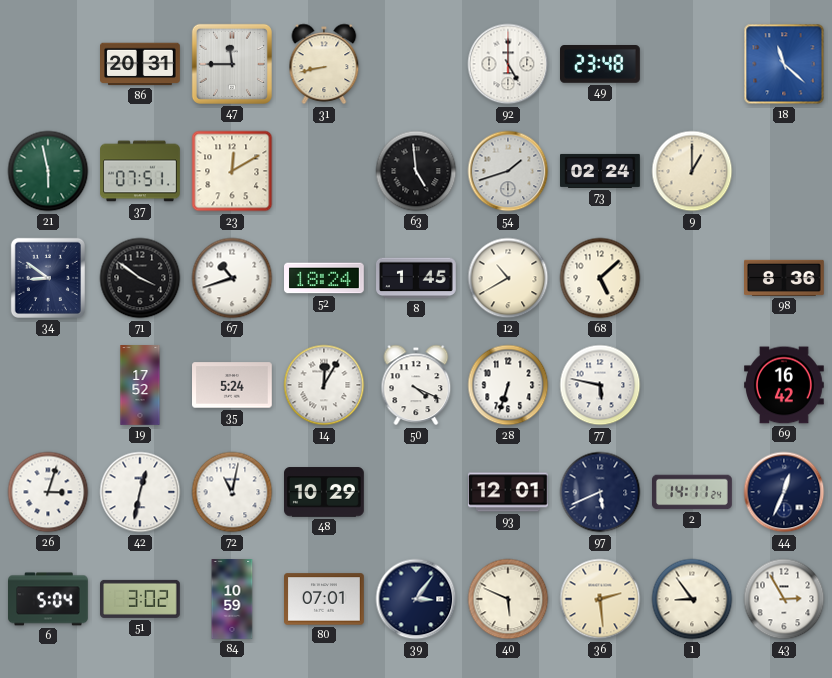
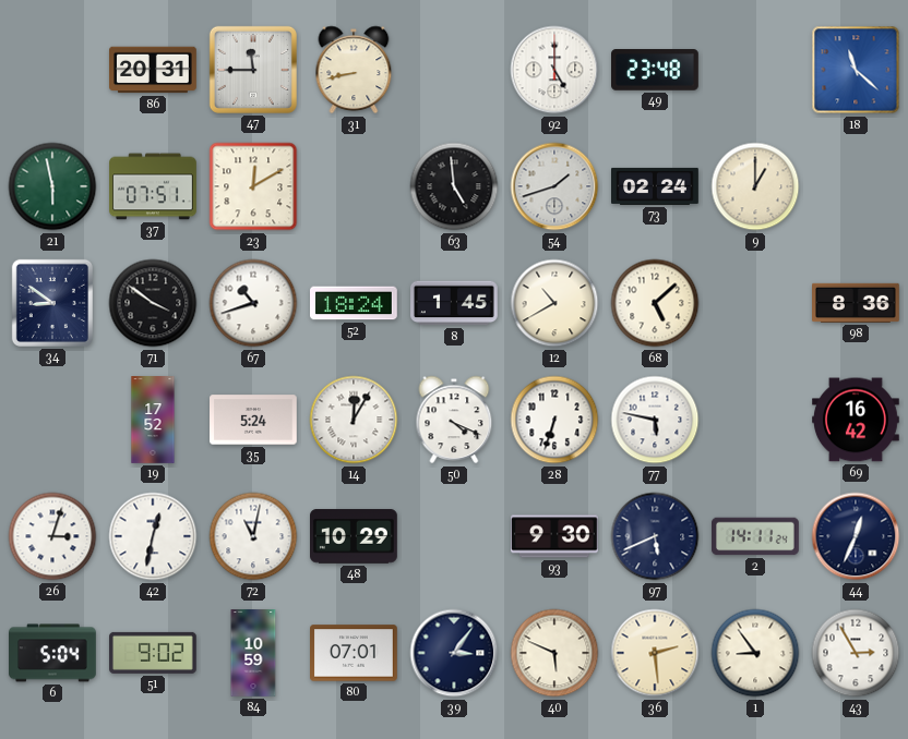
93: 12:01 -> 9:30
51: 3:02 -> 9:02
